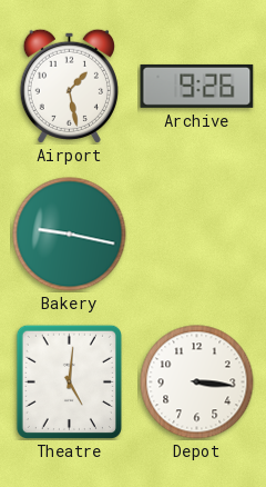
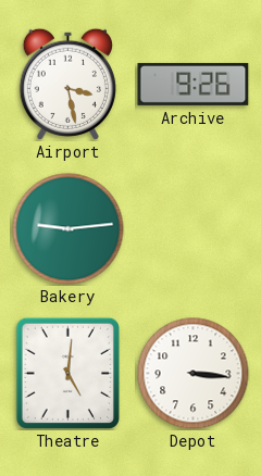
Airport: 1:28 -> 3:28
Bakery: 9:17 -> 9:14
